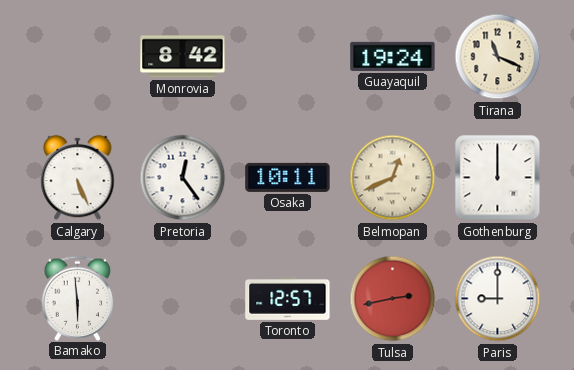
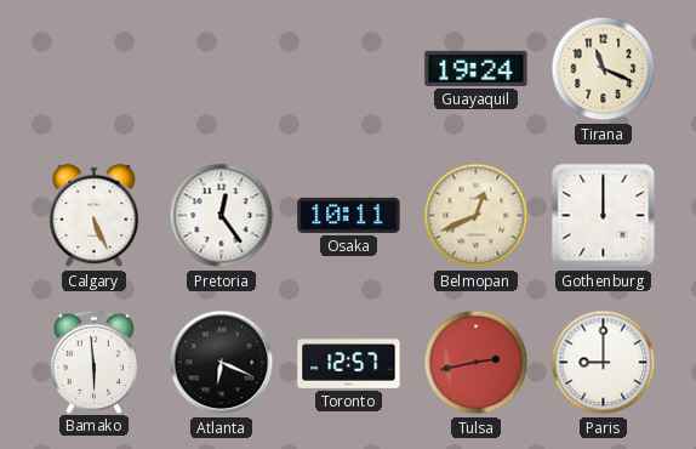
Monrovia: 8:42 -> none
Atlanta: none -> 6:19
